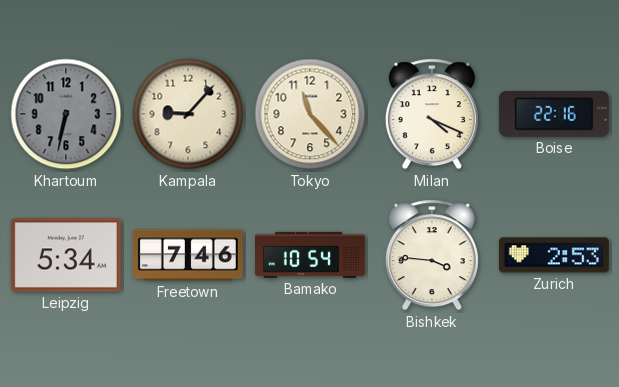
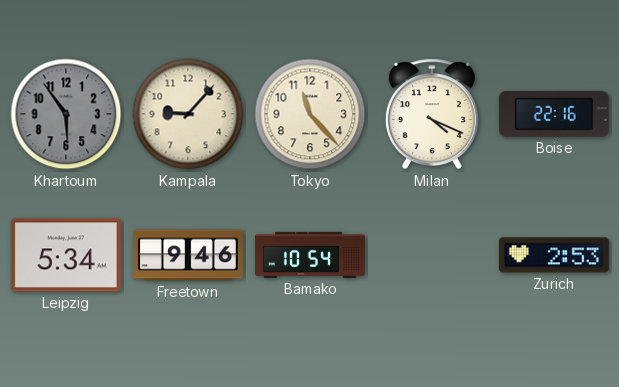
Khartoum: 6:32 -> 5:54
Freetown: 7:46 -> 9:46
Bishkek: 3:46 -> none
